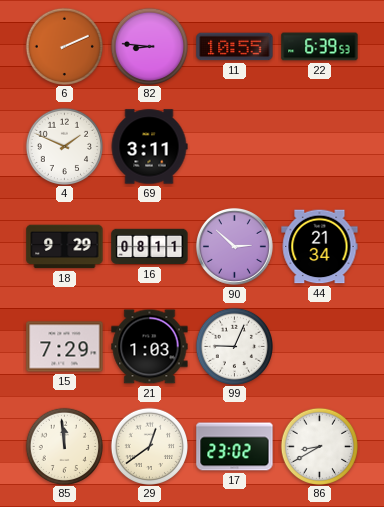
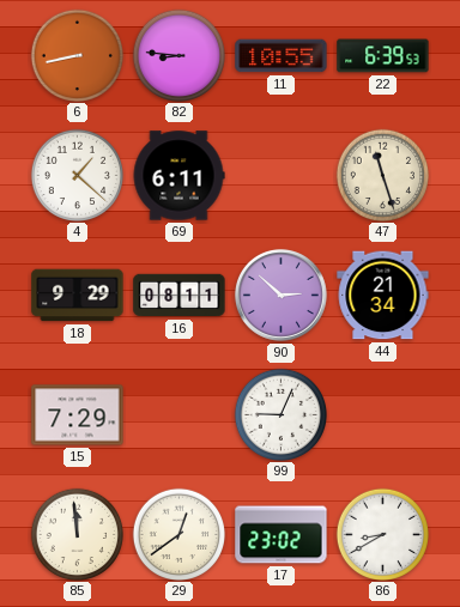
6: 2:11 -> 8:43
4: 1:49 -> 1:22
69: 3:11 -> 6:11
47: none -> 11:27
21: 1:03 -> none
